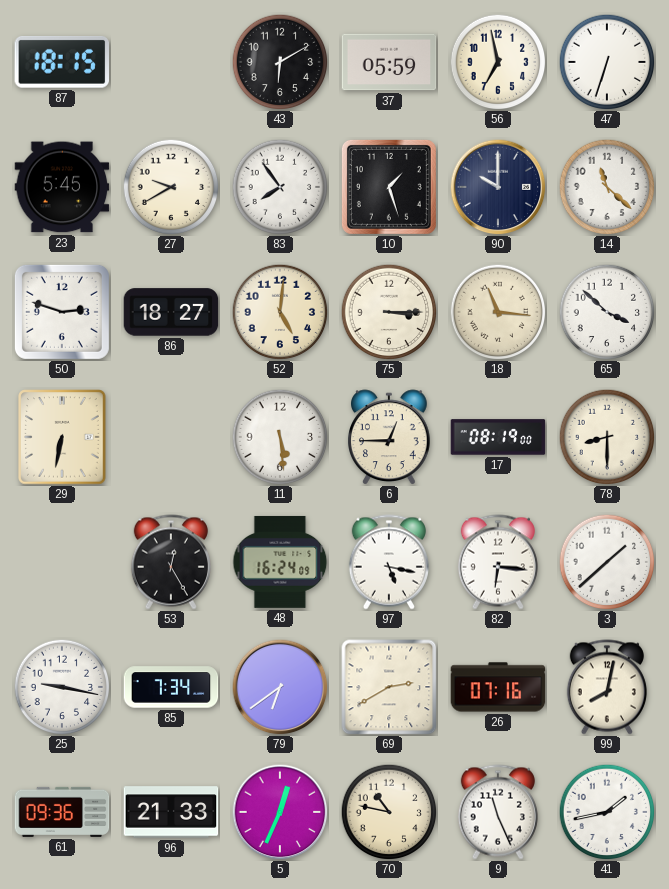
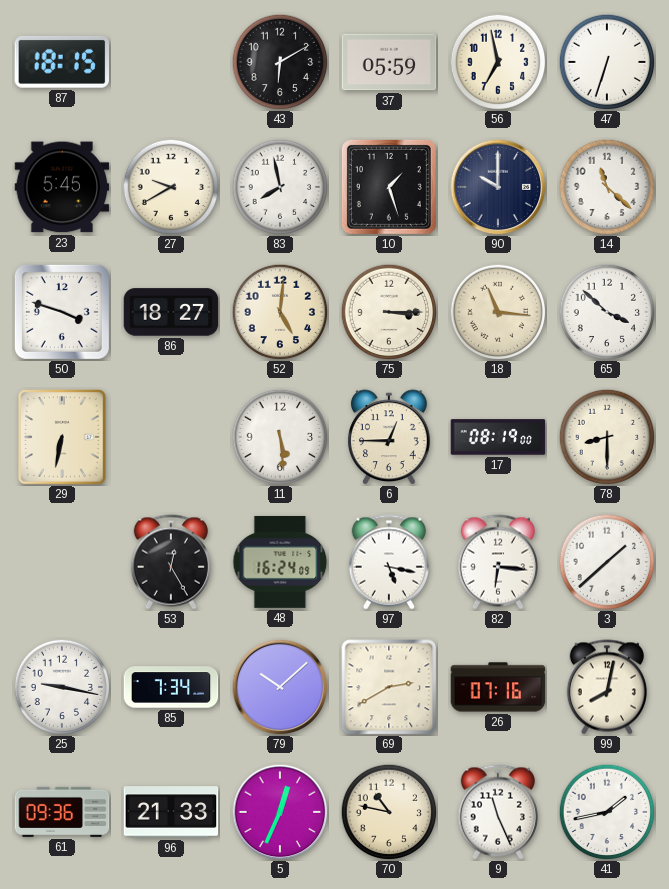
83: 7:54 -> 7:58
50: 2:48 -> 3:48
79: 6:39 -> 10:08
